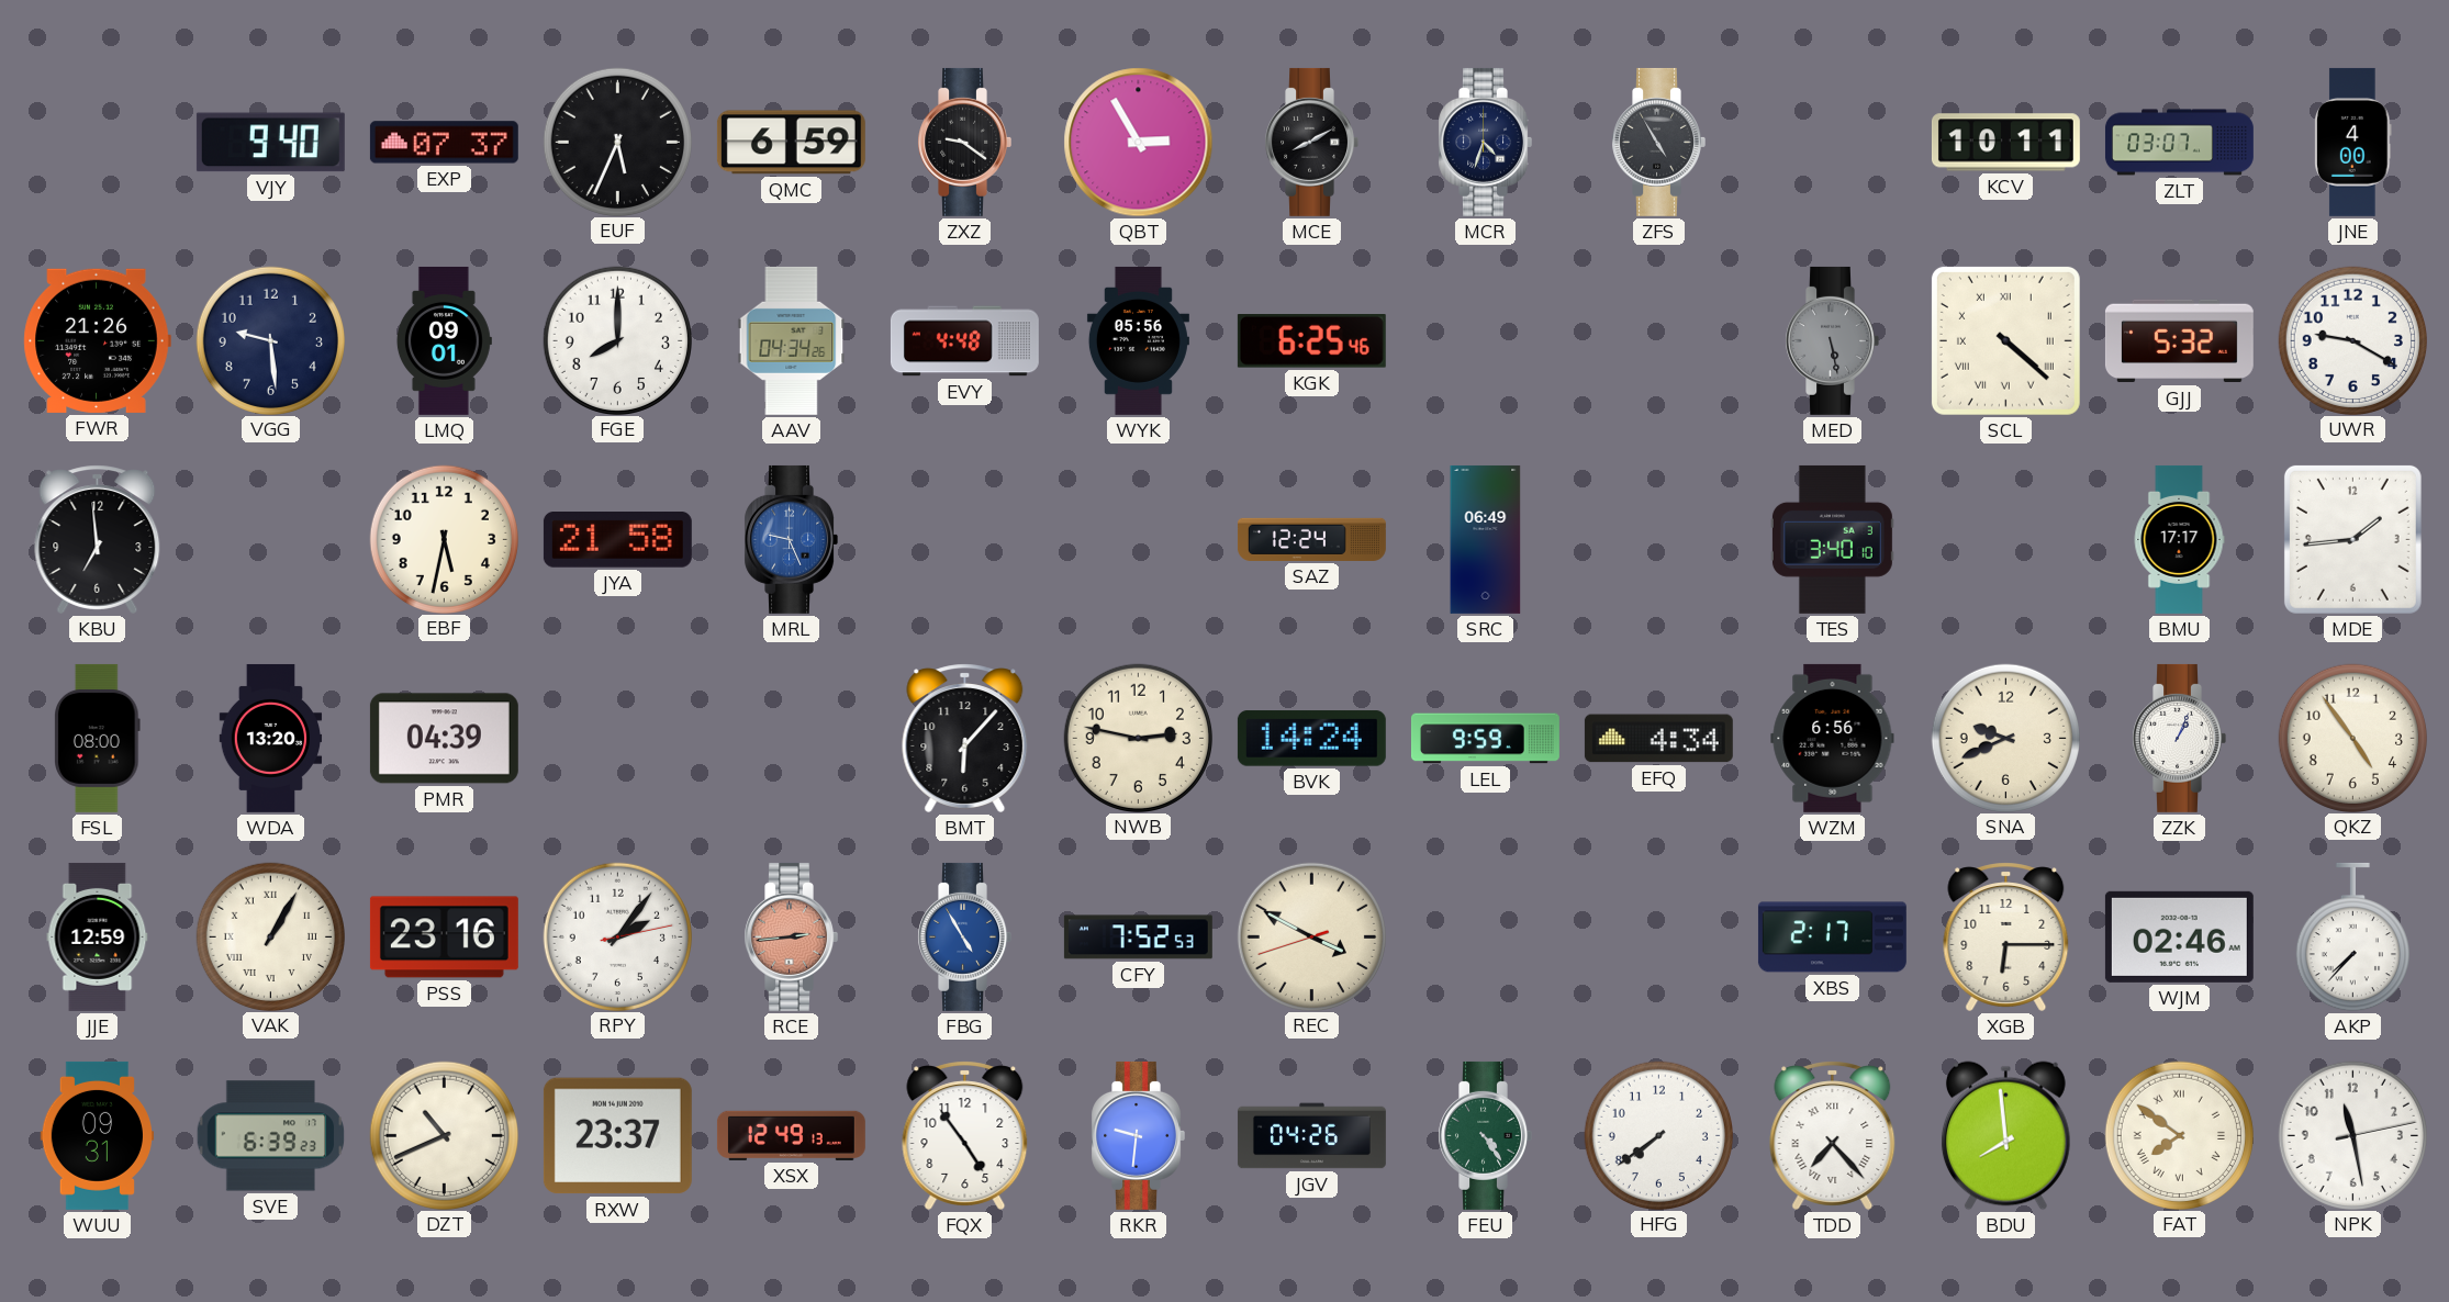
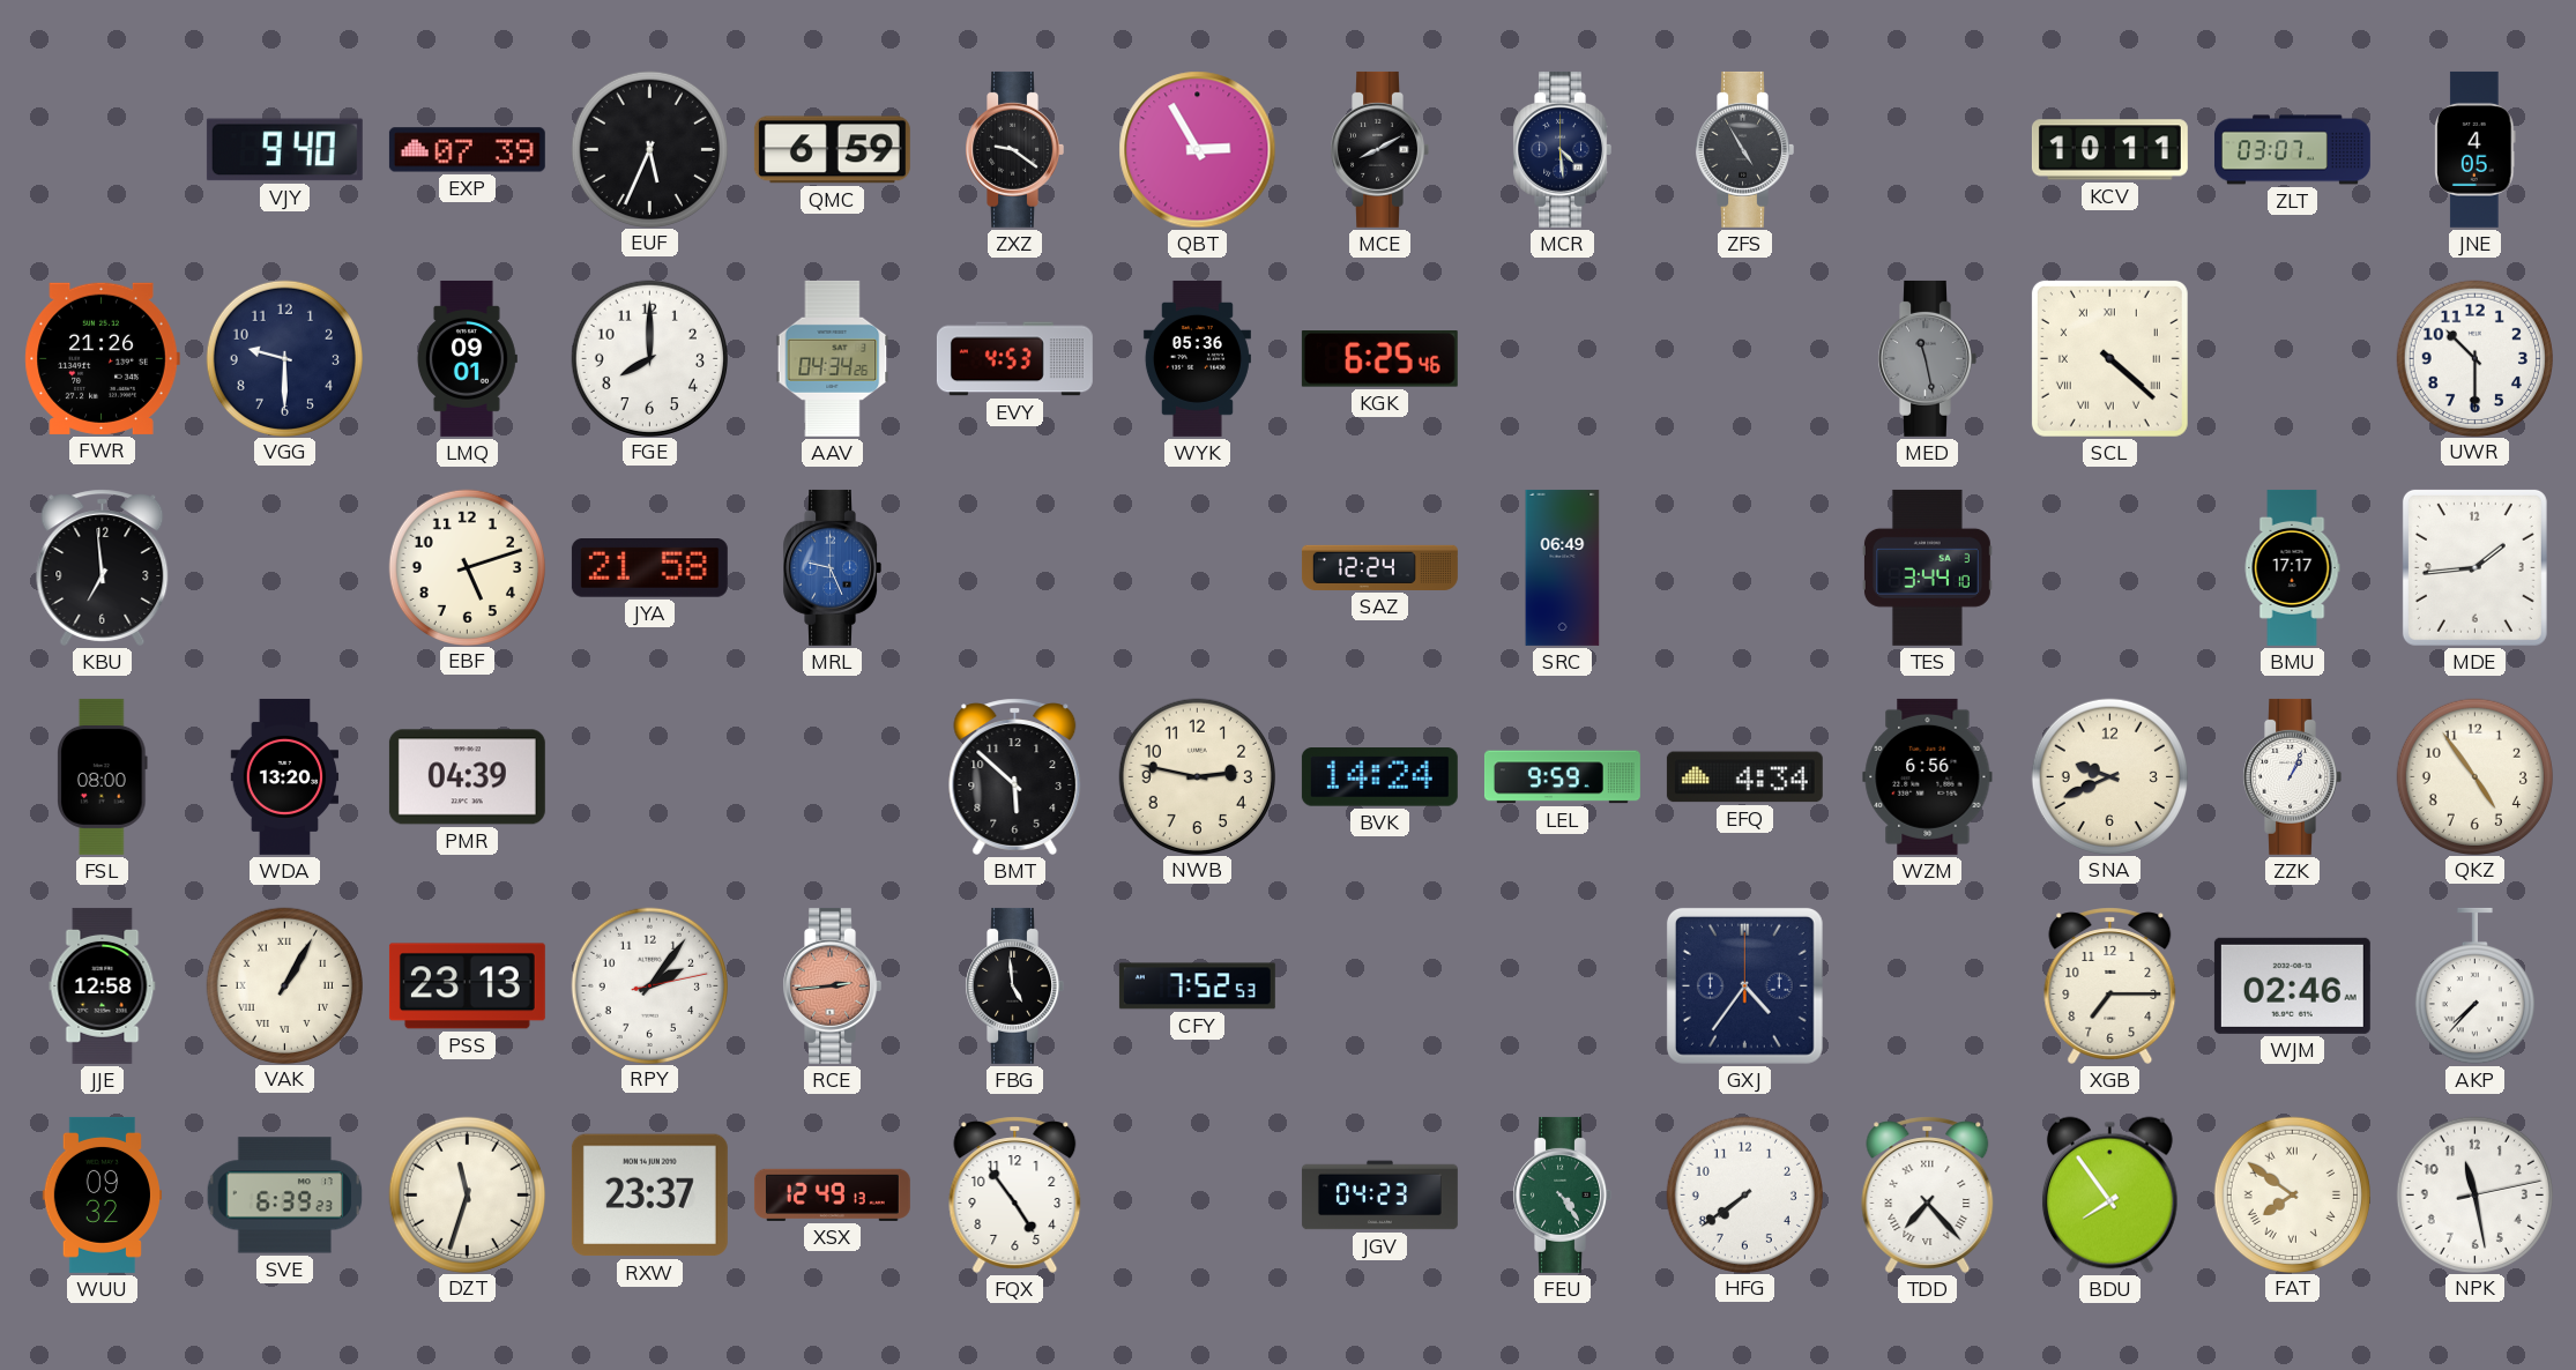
EXP: 07:37 -> 07:39
MCR: 4:33 -> 4:29
JNE: 4:00 -> 4:05
VGG: 9:29 -> 9:30
EVY: 4:48 -> 4:53
WYK: 05:56 -> 05:36
MED: 5:28 -> 11:28
GJJ: 5:32 -> none
UWR: 9:20 -> 10:30
EBF: 5:32 -> 5:12
TES: 3:40 -> 3:44
BMT: 6:07 -> 5:52
JJE: 12:59 -> 12:58
PSS: 23:16 -> 23:13
FBG: 4:55 -> 4:59
FBG dial: blue -> black
REC: 3:49 -> none
GXJ: none -> 4:36
XBS: 2:17 -> none
XGB: 6:15 -> 7:15
WUU: 09:31 -> 09:32
DZT: 10:41 -> 11:33
RKR: 9:31 -> none
JGV: 04:26 -> 04:23
BDU: 7:59 -> 7:54
